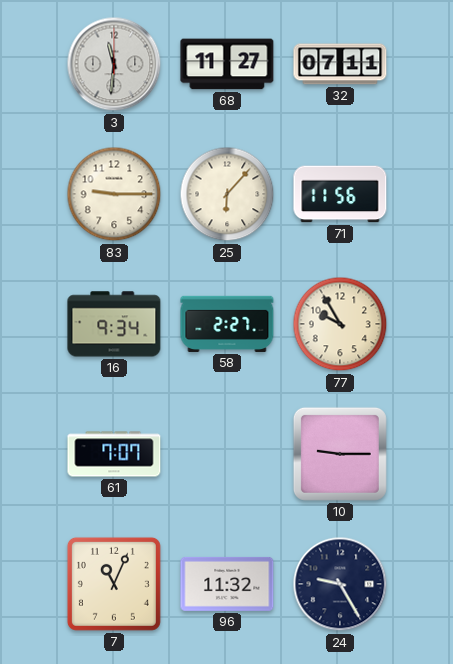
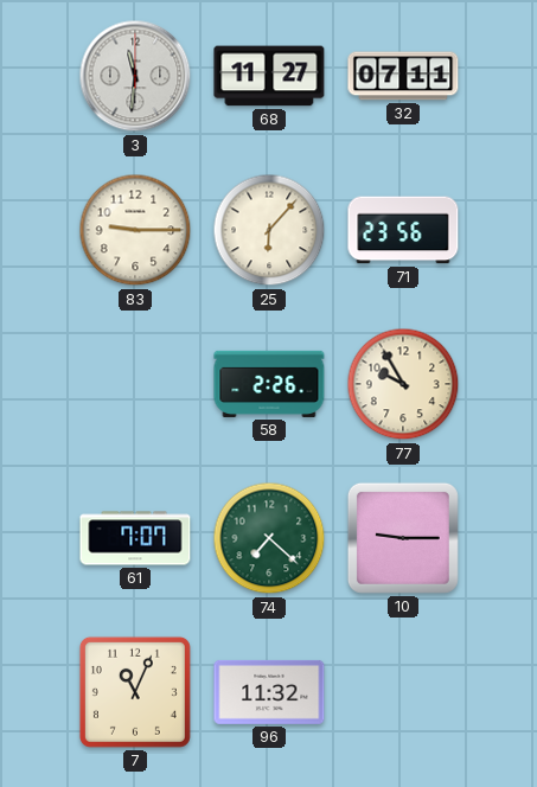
71: 11:56 -> 23:56
16: 9:34 -> none
58: 2:27 -> 2:26
74: none -> 7:22
24: 9:25 -> none
